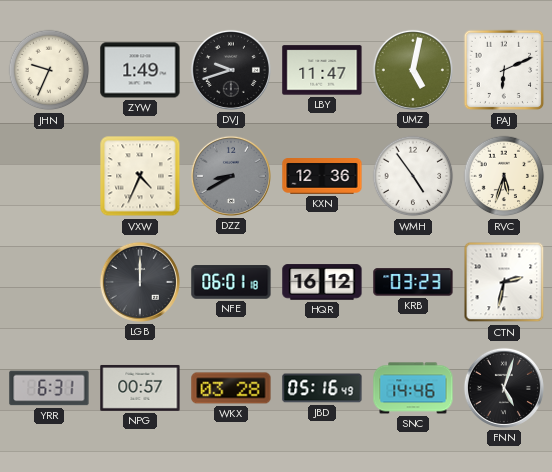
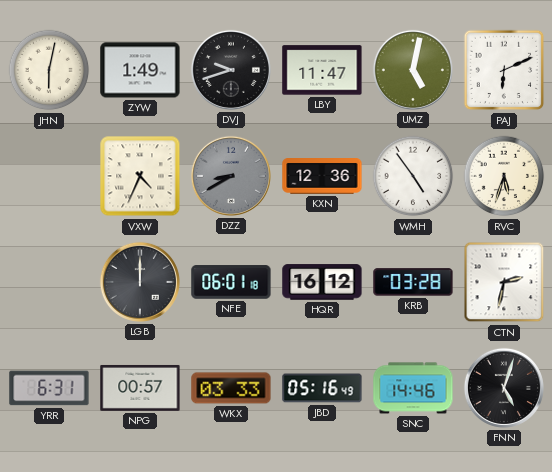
JHN: 9:34 -> 6:02
KRB: 03:23 -> 03:28
WKX: 03:28 -> 03:33
